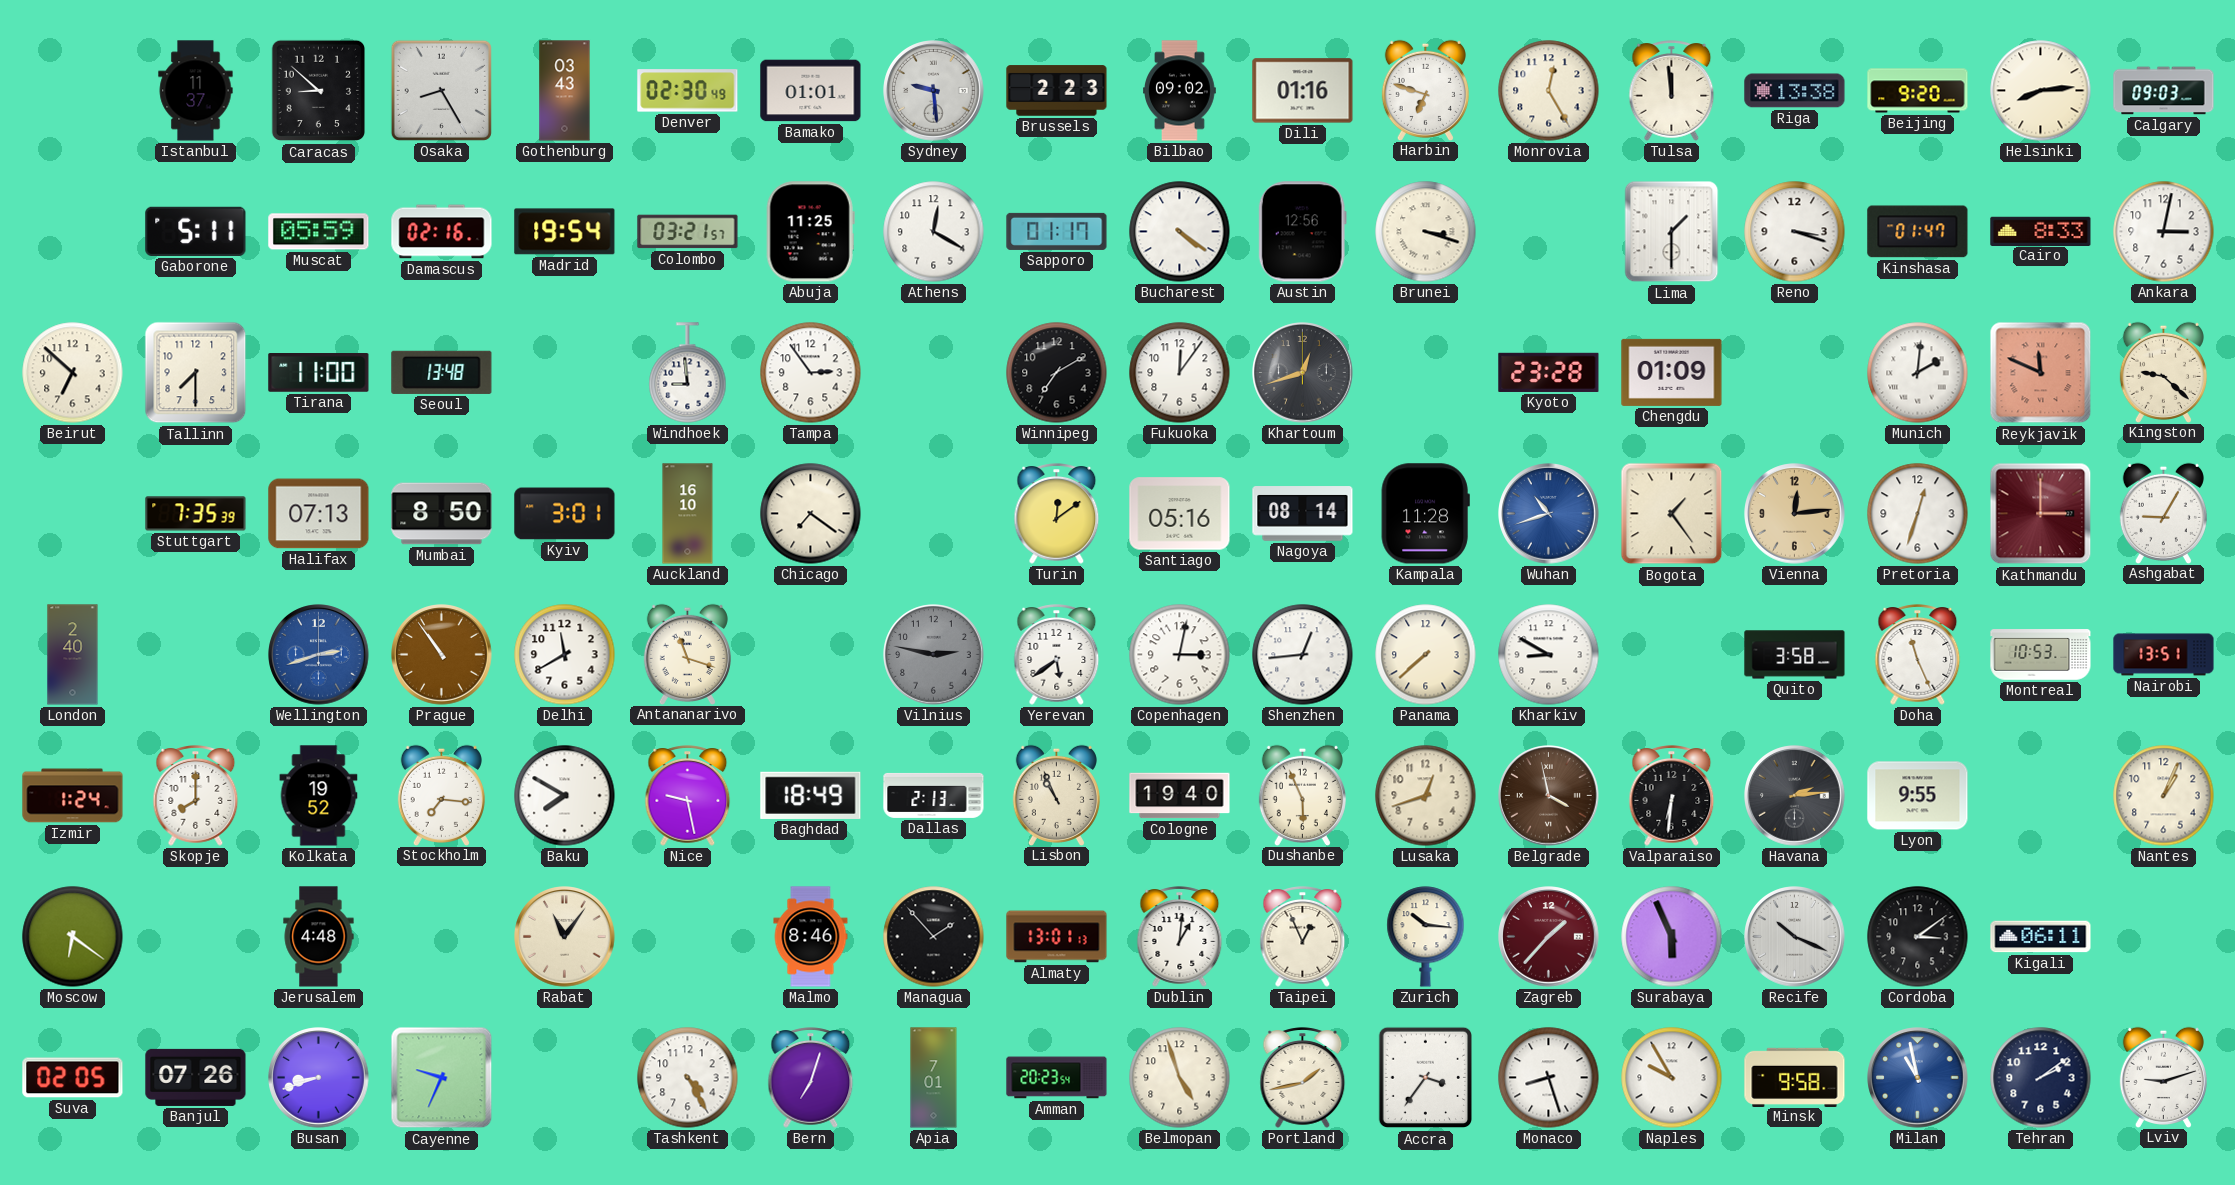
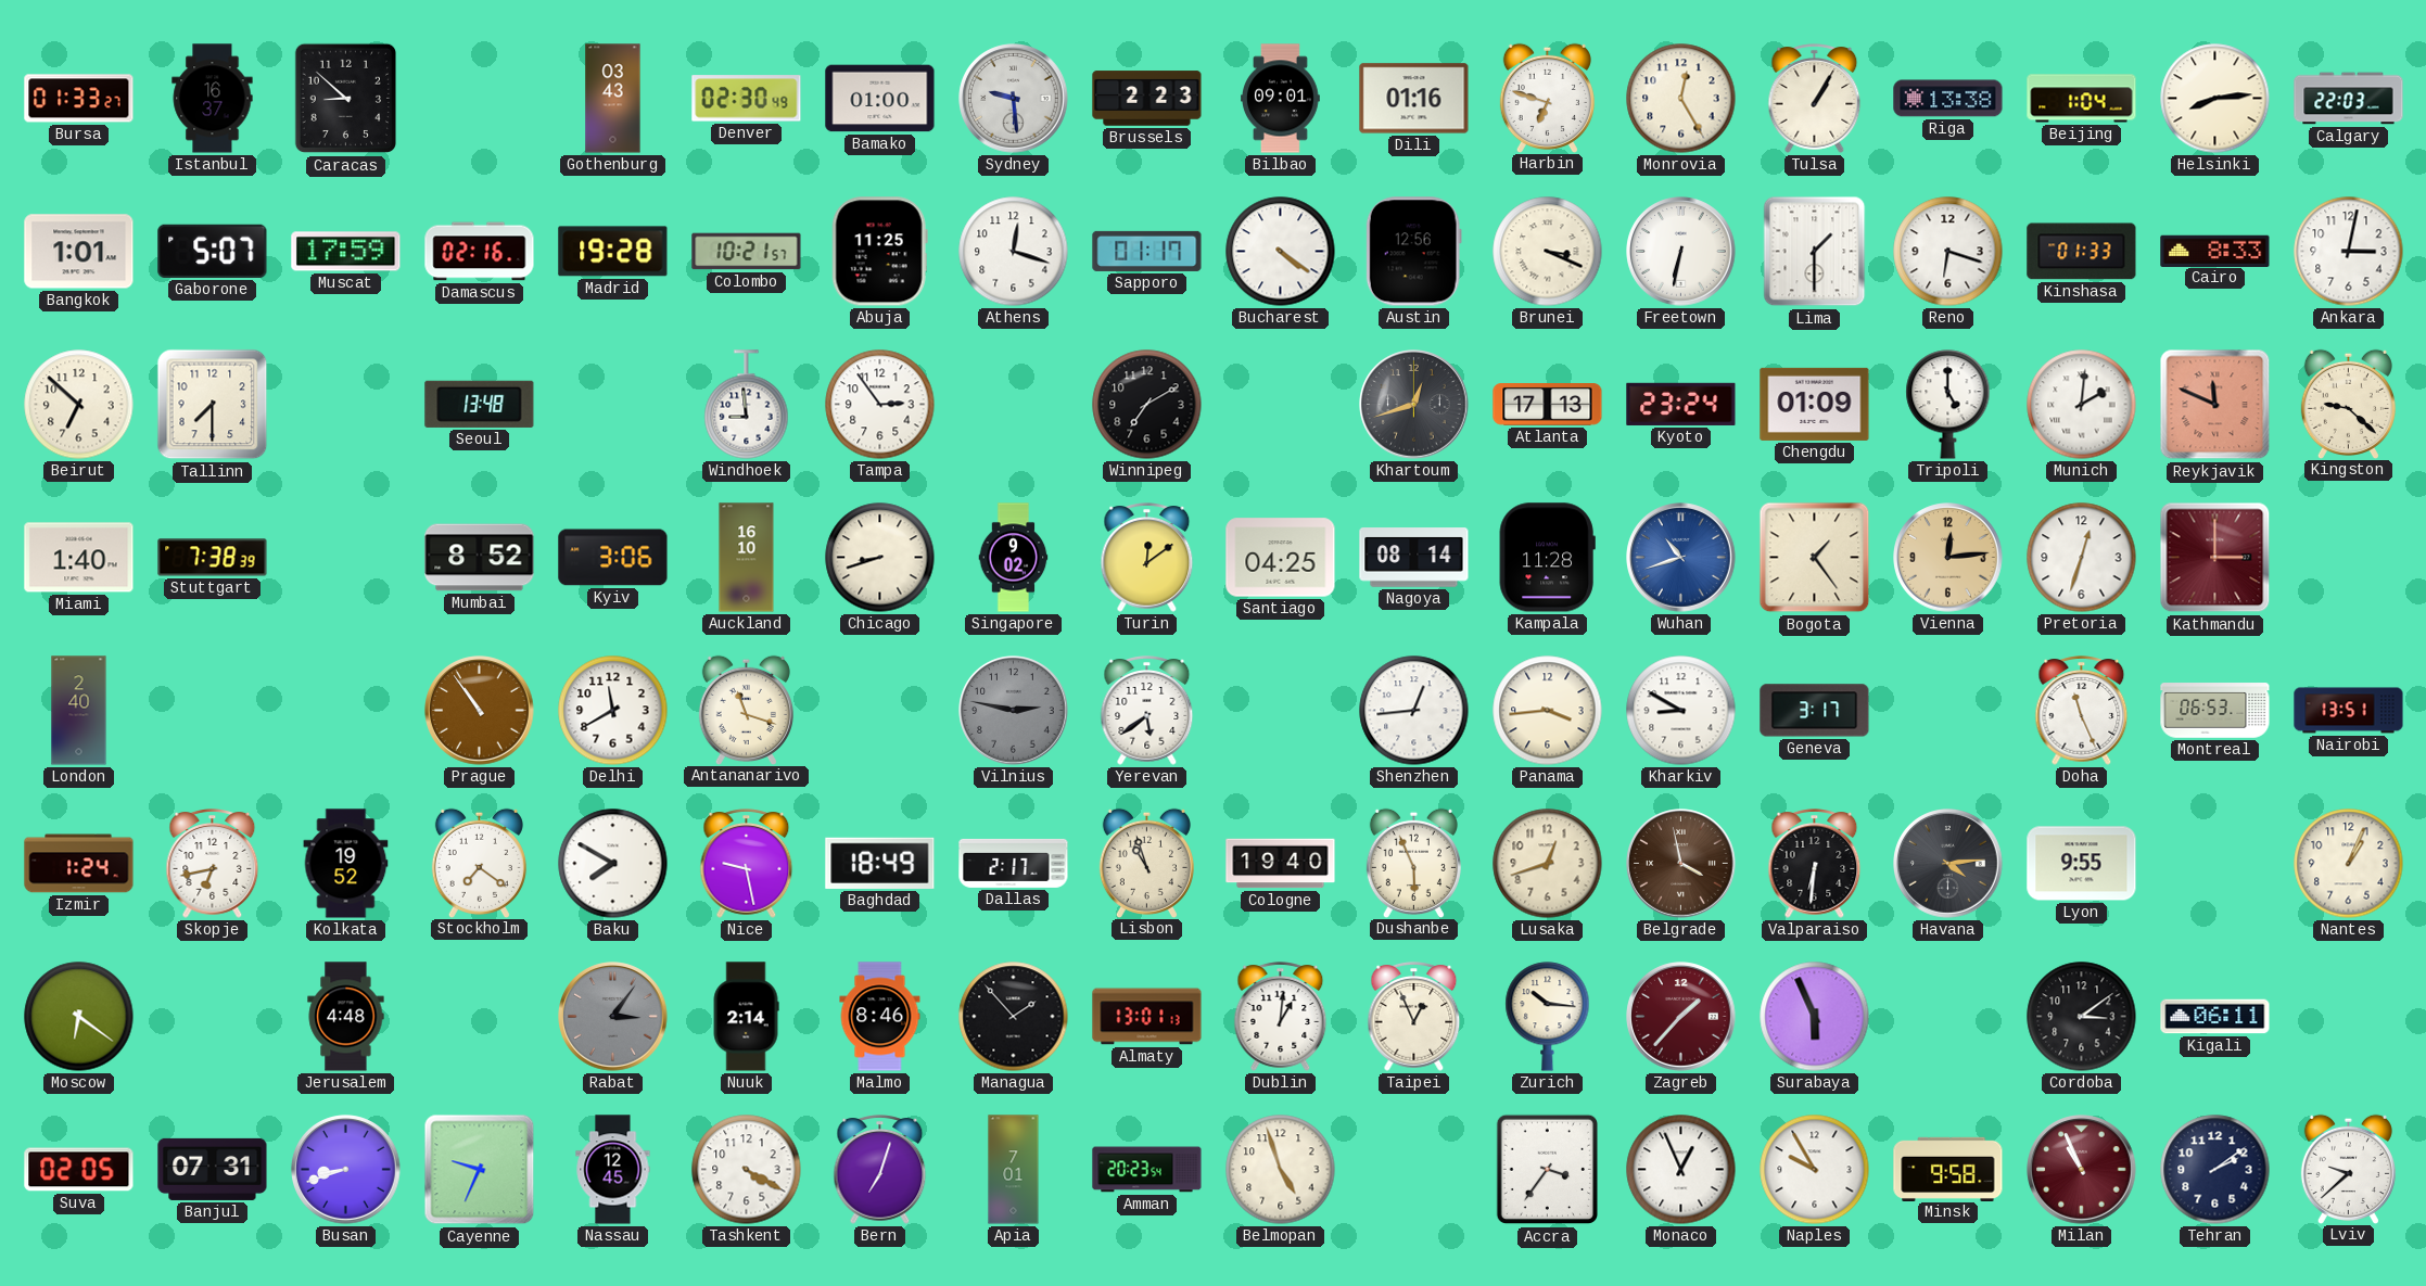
Bursa: none -> 01:33
Istanbul: 11:37 -> 16:37
Osaka: 8:25 -> none
Bamako: 01:01 -> 01:00
Bilbao: 09:02 -> 09:01
Tulsa: 11:59 -> 1:05
Beijing: 9:20 -> 1:04
Calgary: 09:03 -> 22:03
Bangkok: none -> 1:01
Gaborone: 5:11 -> 5:07
Muscat: 05:59 -> 17:59
Madrid: 19:54 -> 19:28
Colombo: 03:21 -> 10:21
Athens: 12:20 -> 12:18
Brunei: 3:18 -> 3:19
Freetown: none -> 6:32
Reno: 3:18 -> 6:18
Kinshasa: 01:47 -> 01:33
Tirana: 11:00 -> none
Fukuoka: 12:06 -> none
Atlanta: none -> 17:13
Kyoto: 23:28 -> 23:24
Tripoli: none -> 5:00
Miami: none -> 1:40
Stuttgart: 7:35 -> 7:38
Halifax: 07:13 -> none
Mumbai: 8:50 -> 8:52
Kyiv: 3:01 -> 3:06
Chicago: 7:21 -> 8:42
Singapore: none -> 9:02
Santiago: 05:16 -> 04:25
Ashgabat: 9:05 -> none
Wellington: 2:42 -> none
Copenhagen: 3:02 -> none
Panama: 7:38 -> 3:44
Geneva: none -> 3:17
Quito: 3:58 -> none
Montreal: 10:53 -> 06:53
Skopje: 8:00 -> 6:43
Stockholm: 7:16 -> 7:21
Dallas: 2:13 -> 2:17
Lisbon: 10:56 -> 10:57
Havana: 2:14 -> 4:14
Rabat: 11:06 -> 3:06
Rabat dial: cream -> grey
Nuuk: none -> 2:14
Recife: 10:19 -> none
Banjul: 07:26 -> 07:31
Nassau: none -> 12:45
Tashkent: 4:25 -> 4:20
Portland: 1:43 -> none
Monaco: 8:27 -> 12:56
Milan: 10:58 -> 10:56
Milan dial: blue -> burgundy
Lviv: 9:12 -> 9:38
